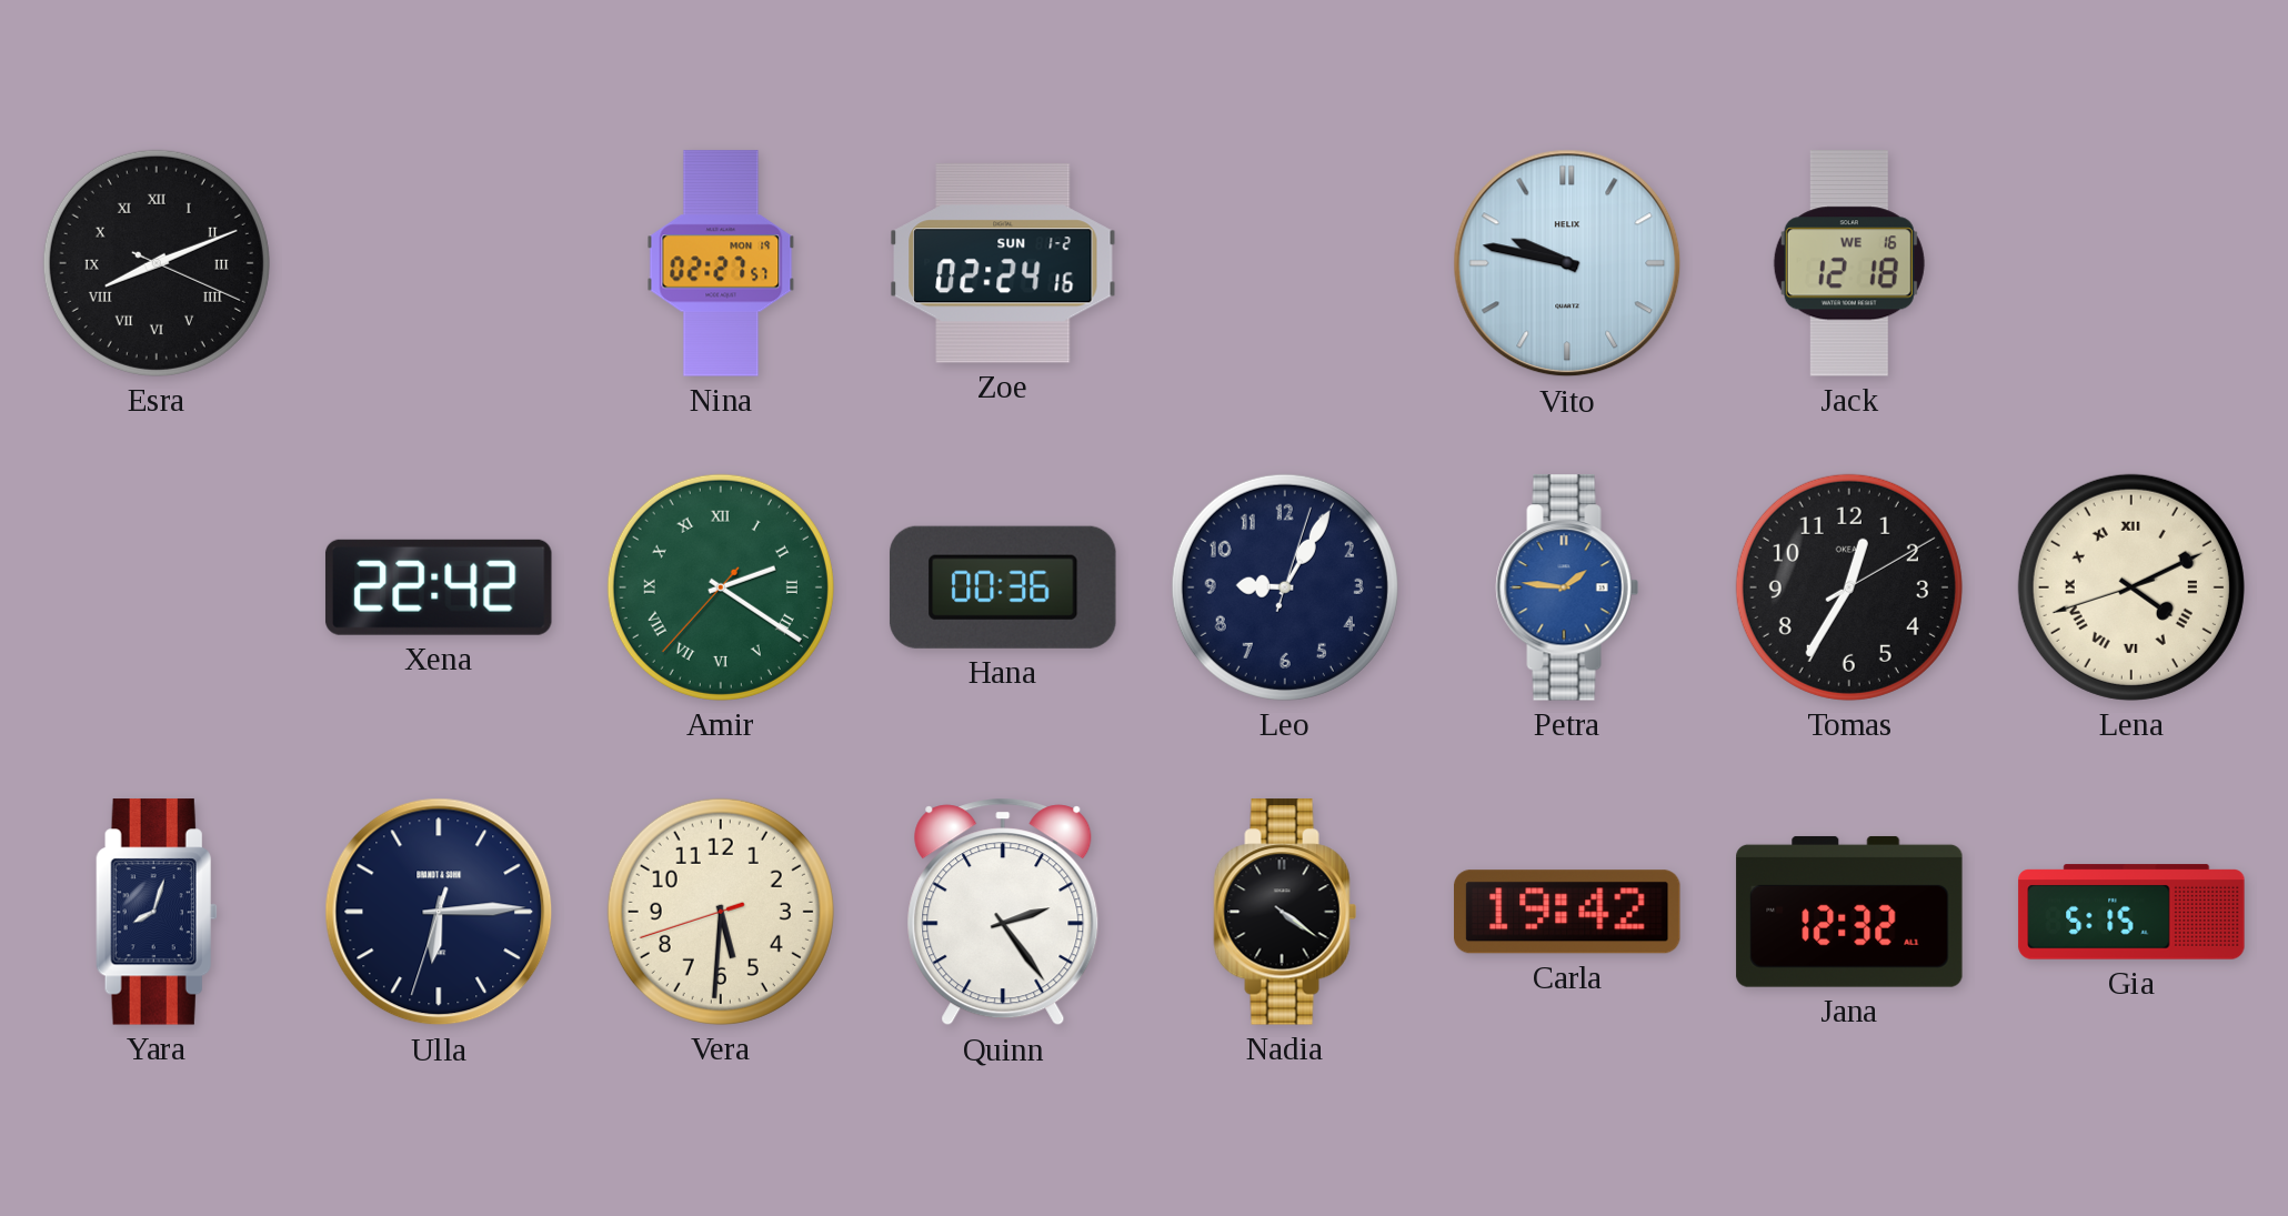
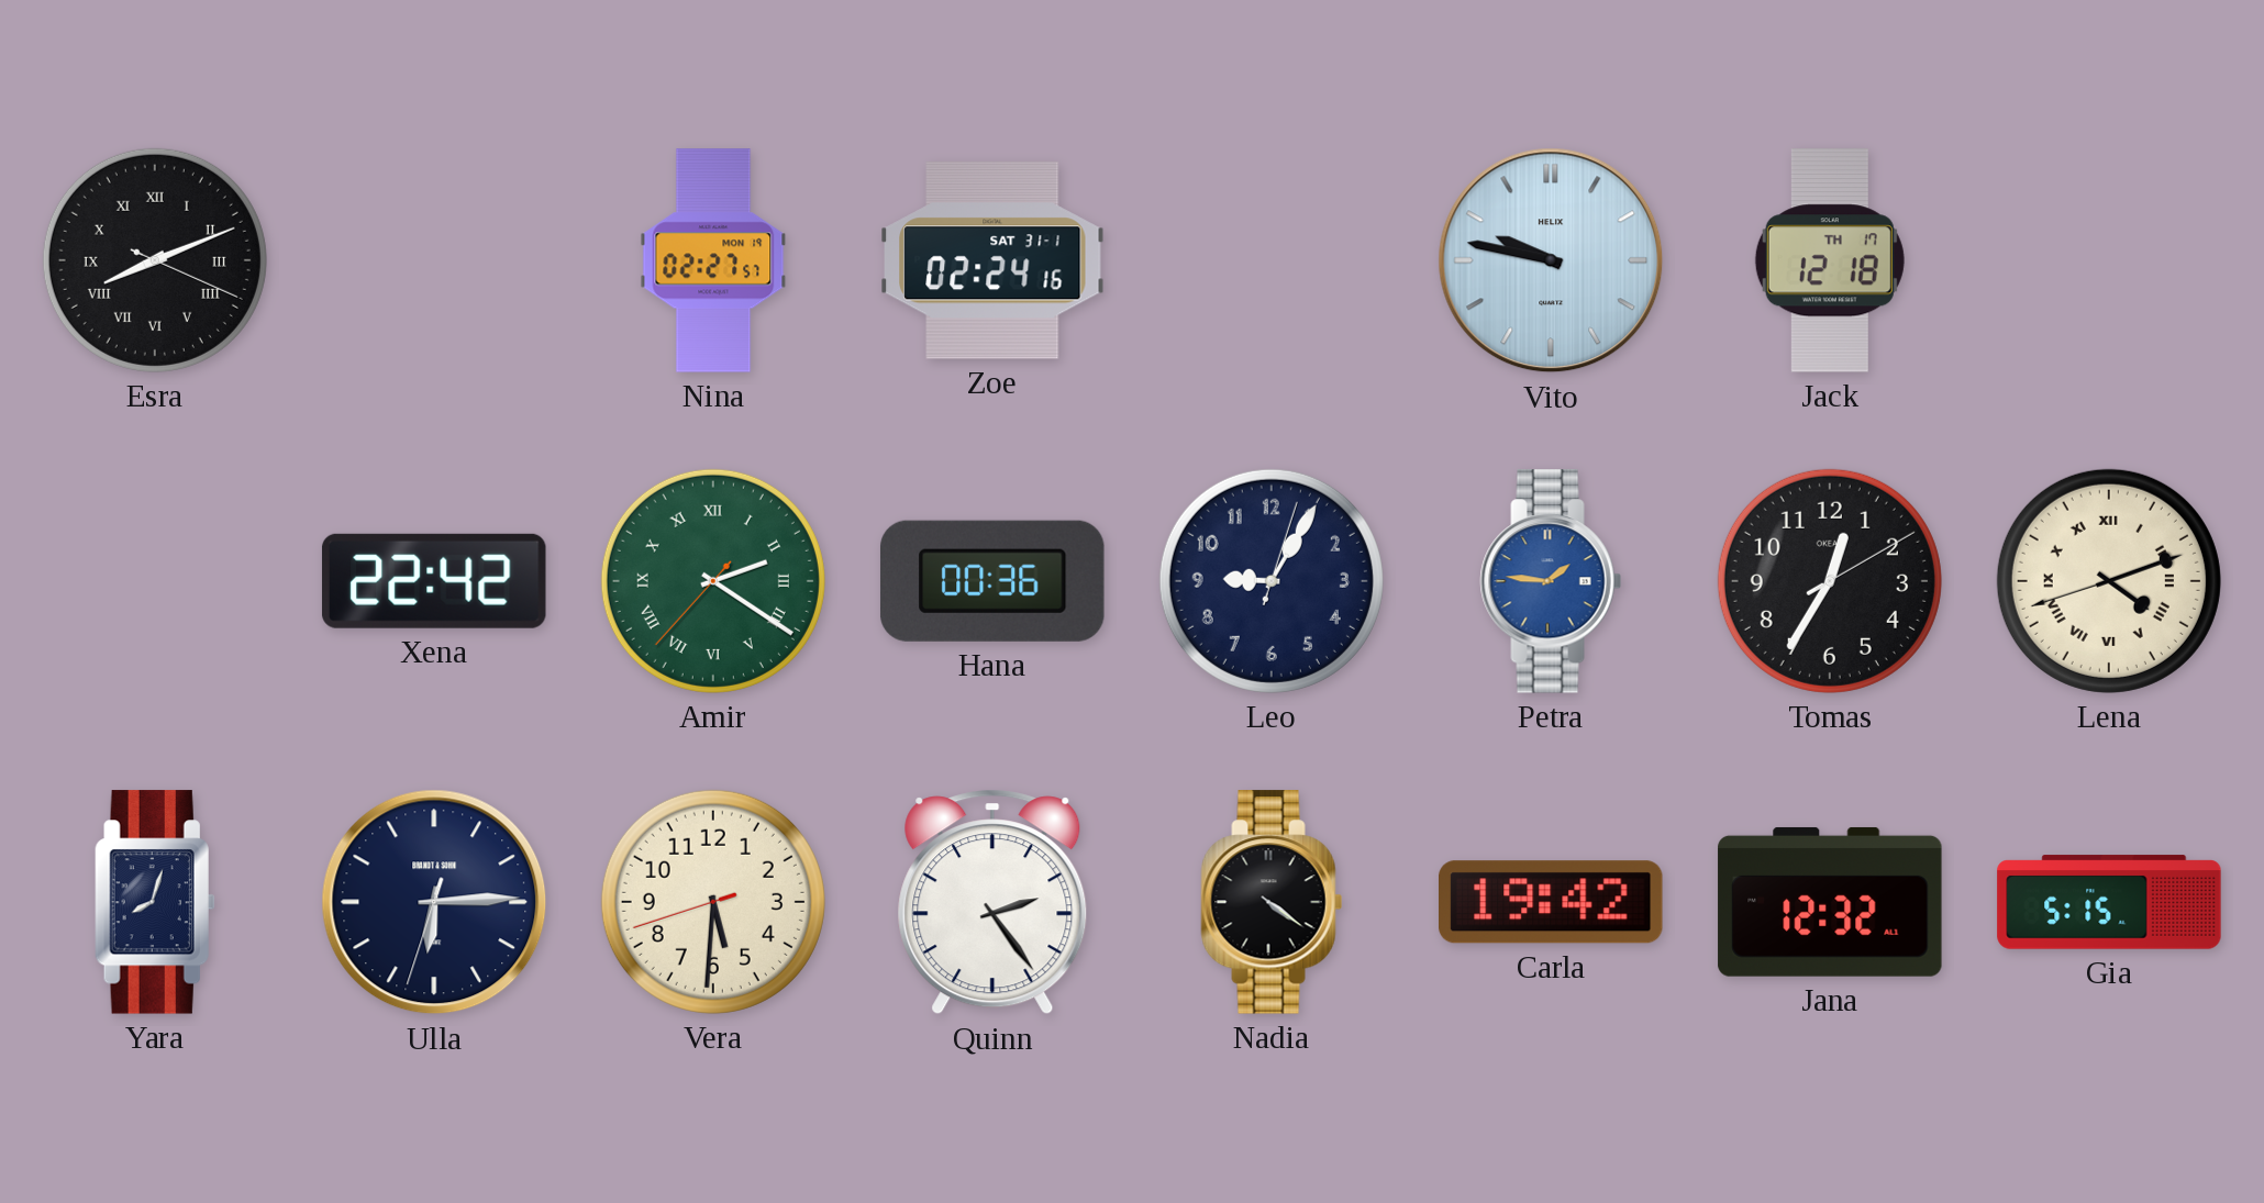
Zoe date: SUN 1-2 -> SAT 31-1
Jack date: WE 16 -> TH 17
Lena: 4:10 -> 4:11
